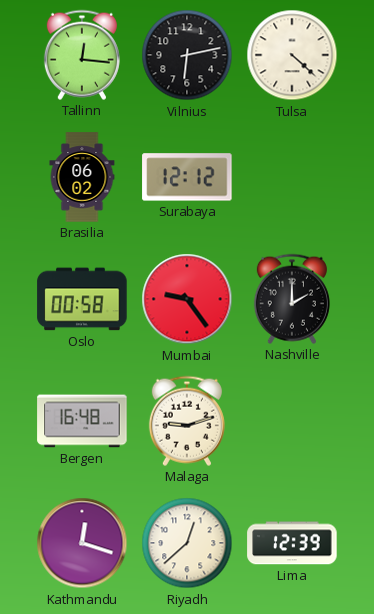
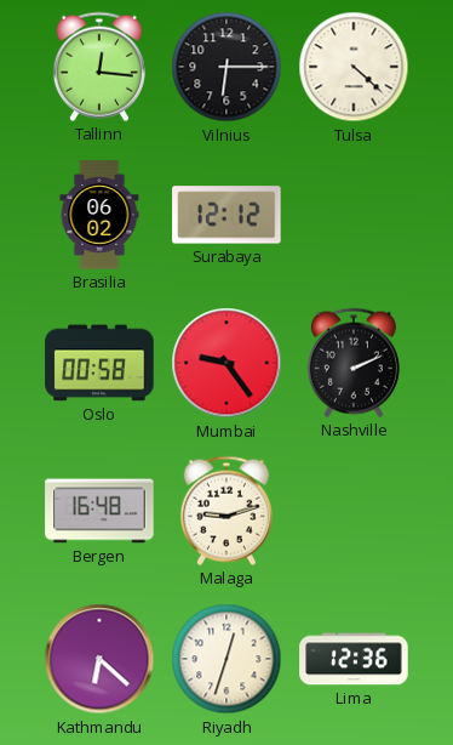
Vilnius: 6:13 -> 6:15
Nashville: 2:00 -> 2:11
Kathmandu: 12:18 -> 6:22
Riyadh: 12:38 -> 12:33
Lima: 12:39 -> 12:36
